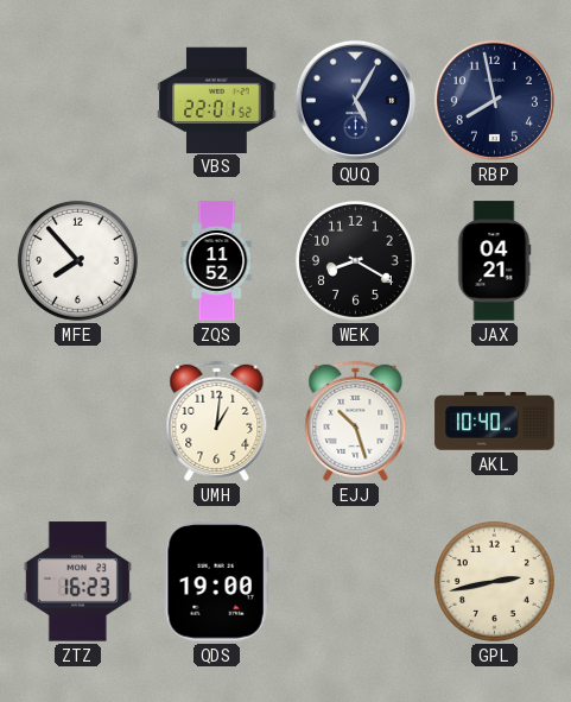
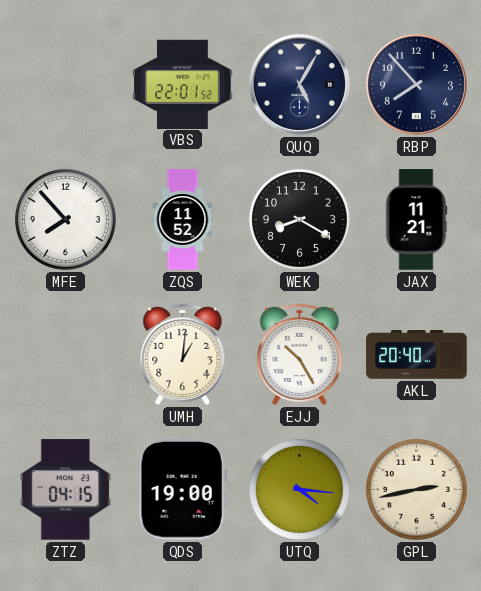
RBP: 7:58 -> 7:53
JAX: 04:21 -> 11:21
EJJ: 10:27 -> 10:25
AKL: 10:40 -> 20:40
ZTZ: 16:23 -> 04:15
UTQ: none -> 4:16
